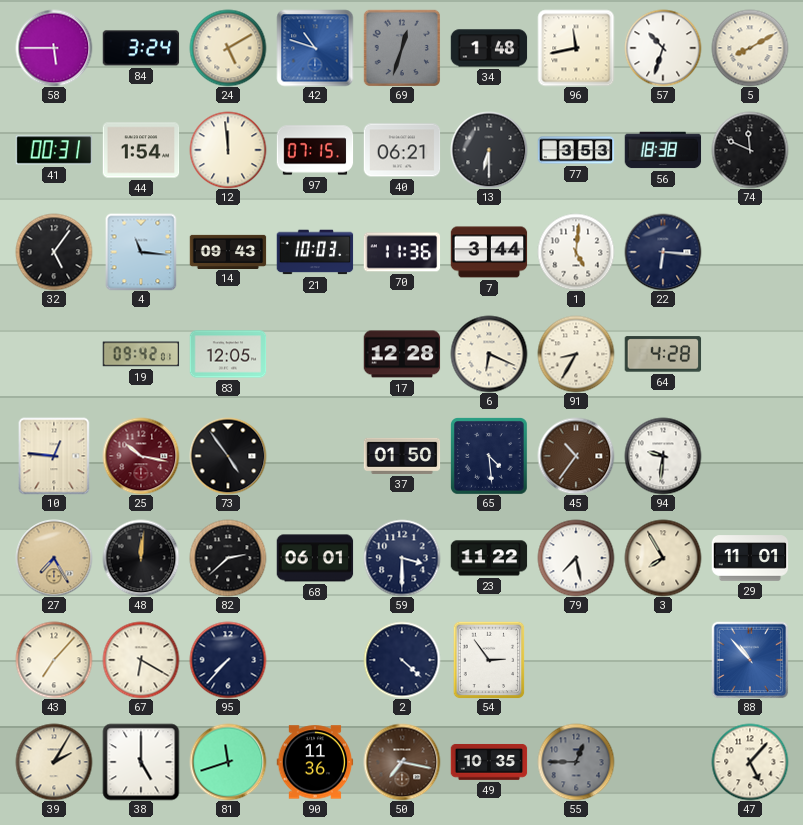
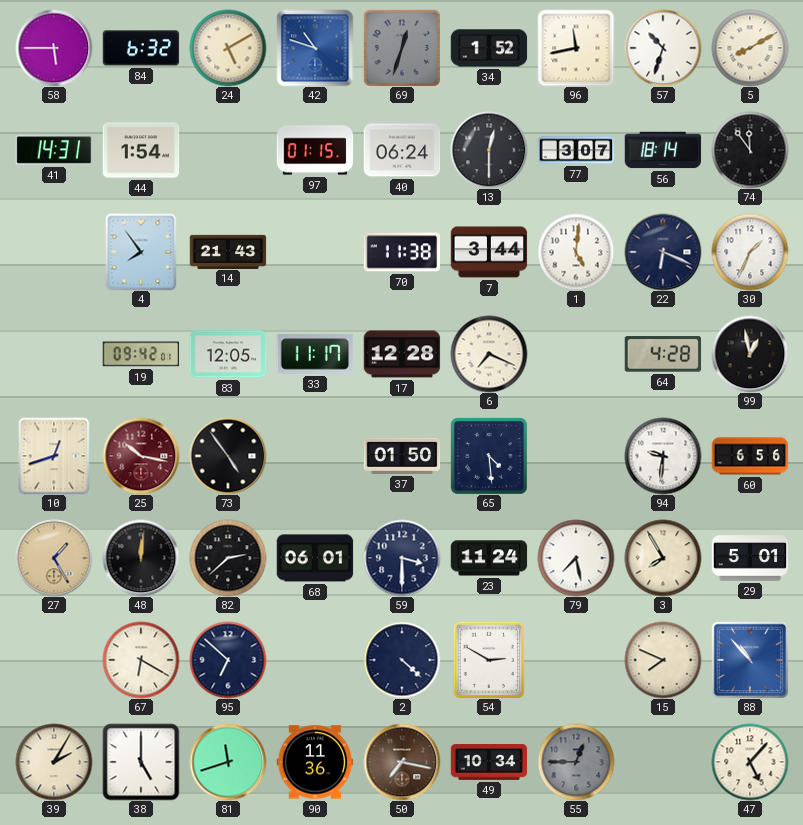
84: 3:24 -> 6:32
34: 1:48 -> 1:52
41: 00:31 -> 14:31
12: 11:59 -> none
97: 07:15 -> 01:15
40: 06:21 -> 06:24
13: 6:30 -> 12:30
77: 3:53 -> 3:07
56: 18:38 -> 18:14
74: 11:49 -> 11:54
32: 5:06 -> none
4: 11:16 -> 7:54
14: 09:43 -> 21:43
21: 10:03 -> none
70: 11:36 -> 11:38
22: 6:16 -> 6:19
30: none -> 1:34
33: none -> 11:17
6: 6:19 -> 7:19
91: 8:35 -> none
99: none -> 12:58
10: 12:46 -> 12:42
45: 10:36 -> none
60: none -> 6:56
27: 7:25 -> 1:25
23: 11:22 -> 11:24
29: 11:01 -> 5:01
43: 7:07 -> none
95: 7:37 -> 6:52
54: 2:54 -> 2:50
15: none -> 7:49
49: 10:35 -> 10:34
